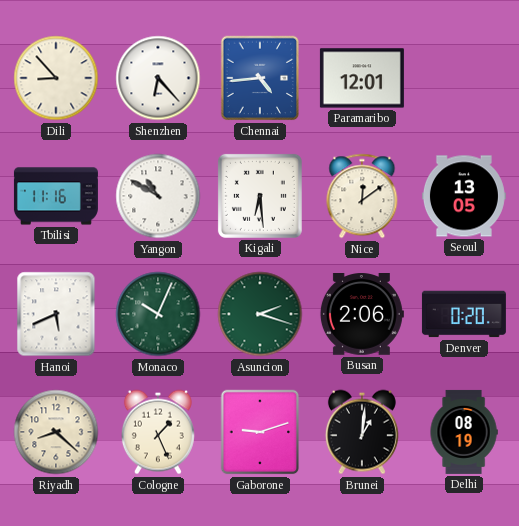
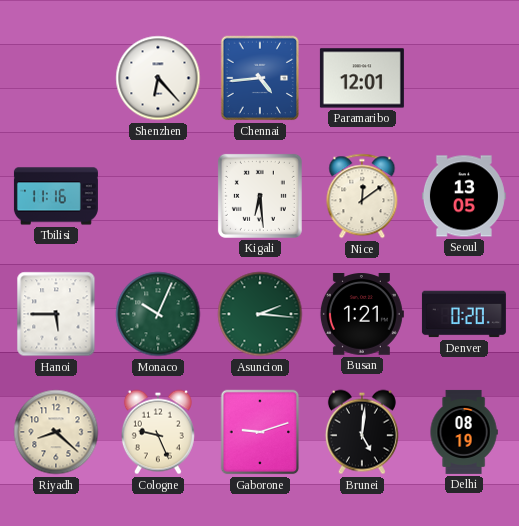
Dili: 8:53 -> none
Yangon: 10:50 -> none
Hanoi: 5:41 -> 5:45
Asuncion: 2:18 -> 2:16
Busan: 2:06 -> 1:21
Cologne: 1:26 -> 9:26
Brunei: 1:01 -> 5:01
